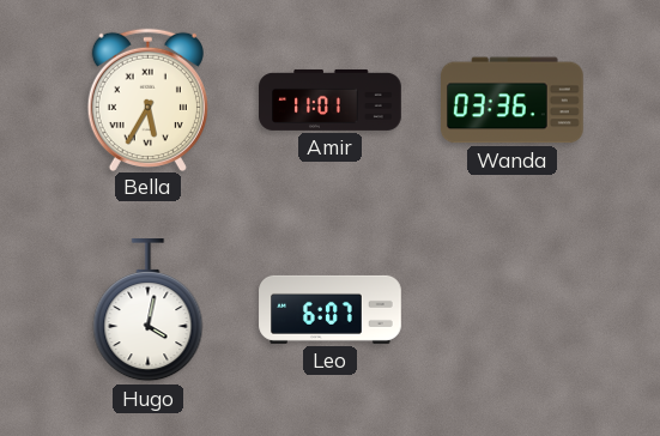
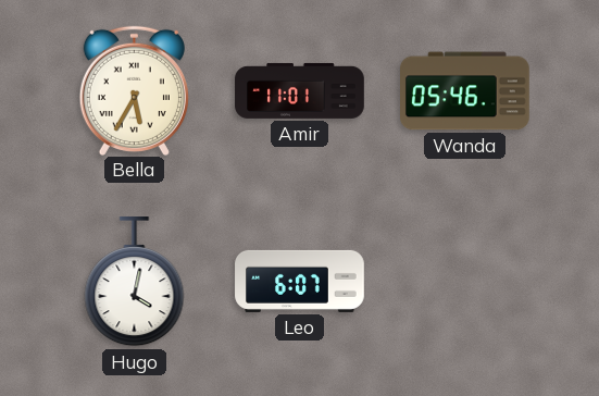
Wanda: 03:36 -> 05:46
